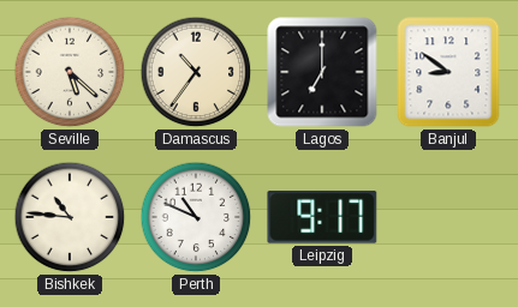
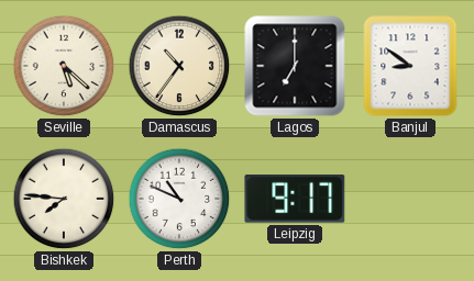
Bishkek: 10:46 -> 7:46
